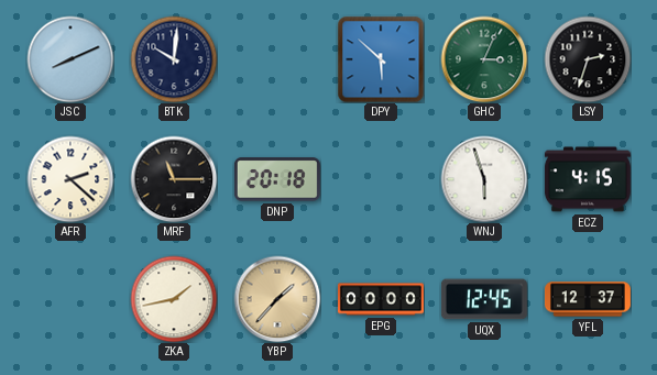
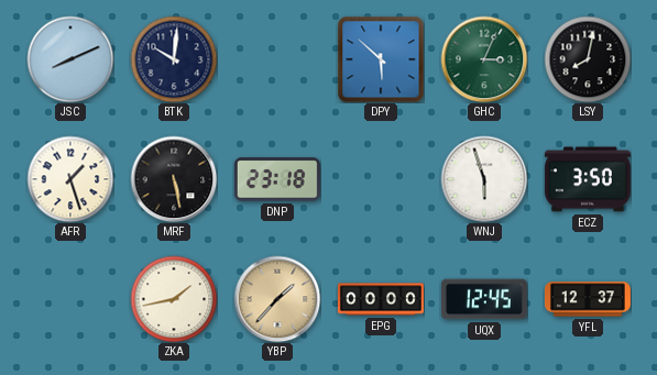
LSY: 2:33 -> 8:02
AFR: 2:22 -> 1:27
MRF: 11:15 -> 5:28
DNP: 20:18 -> 23:18
ECZ: 4:15 -> 3:50
